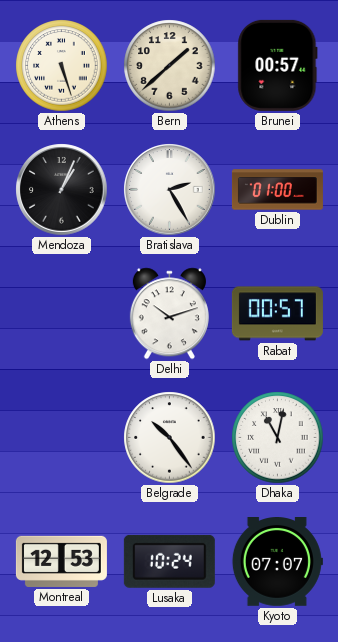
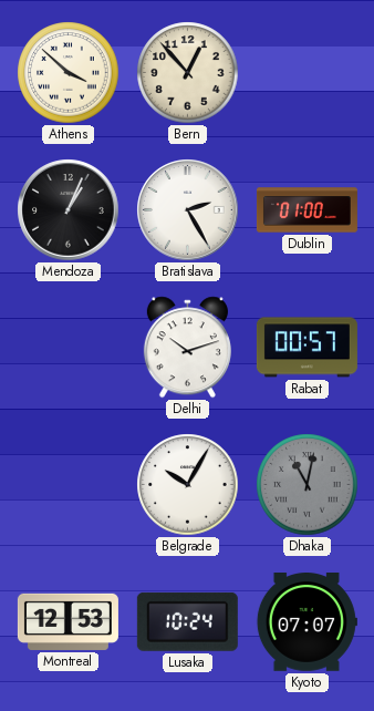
Athens: 5:27 -> 3:52
Bern: 1:38 -> 12:53
Brunei: 00:57 -> none
Belgrade: 10:24 -> 10:05
Dhaka dial: white -> grey
